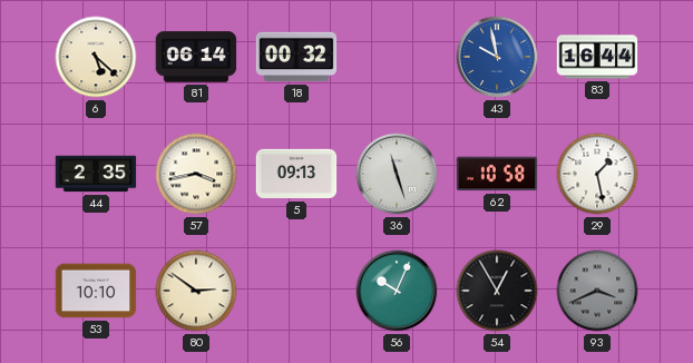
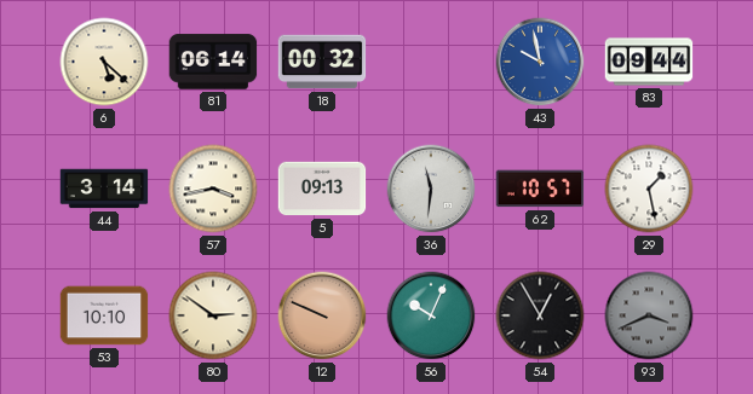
83: 16:44 -> 09:44
44: 2:35 -> 3:14
36: 11:27 -> 11:31
62: 10:58 -> 10:57
12: none -> 9:49
